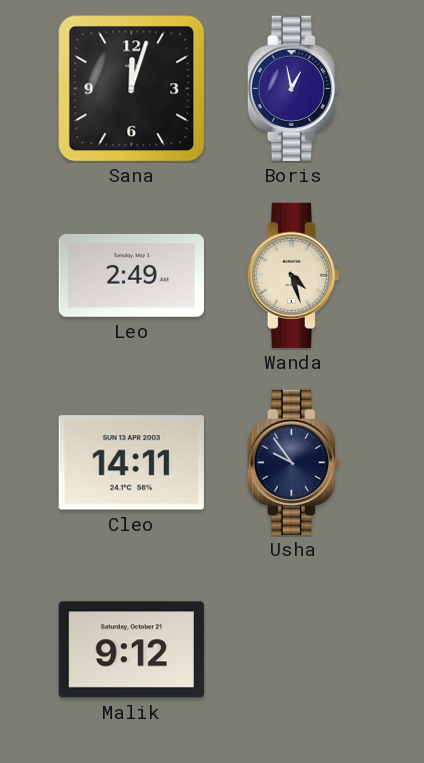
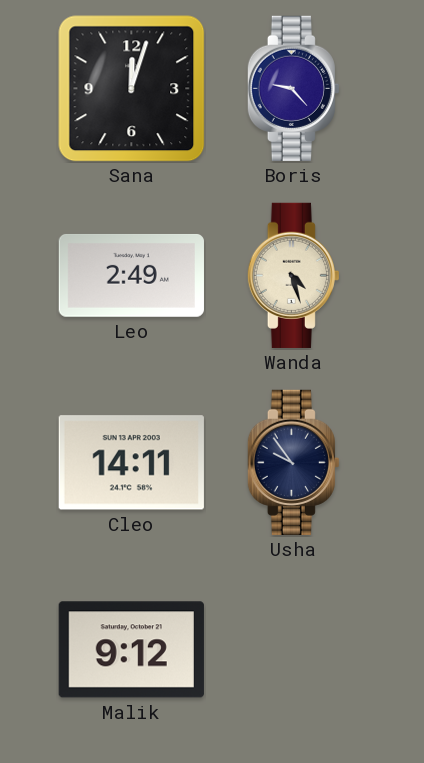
Boris: 12:58 -> 9:23
